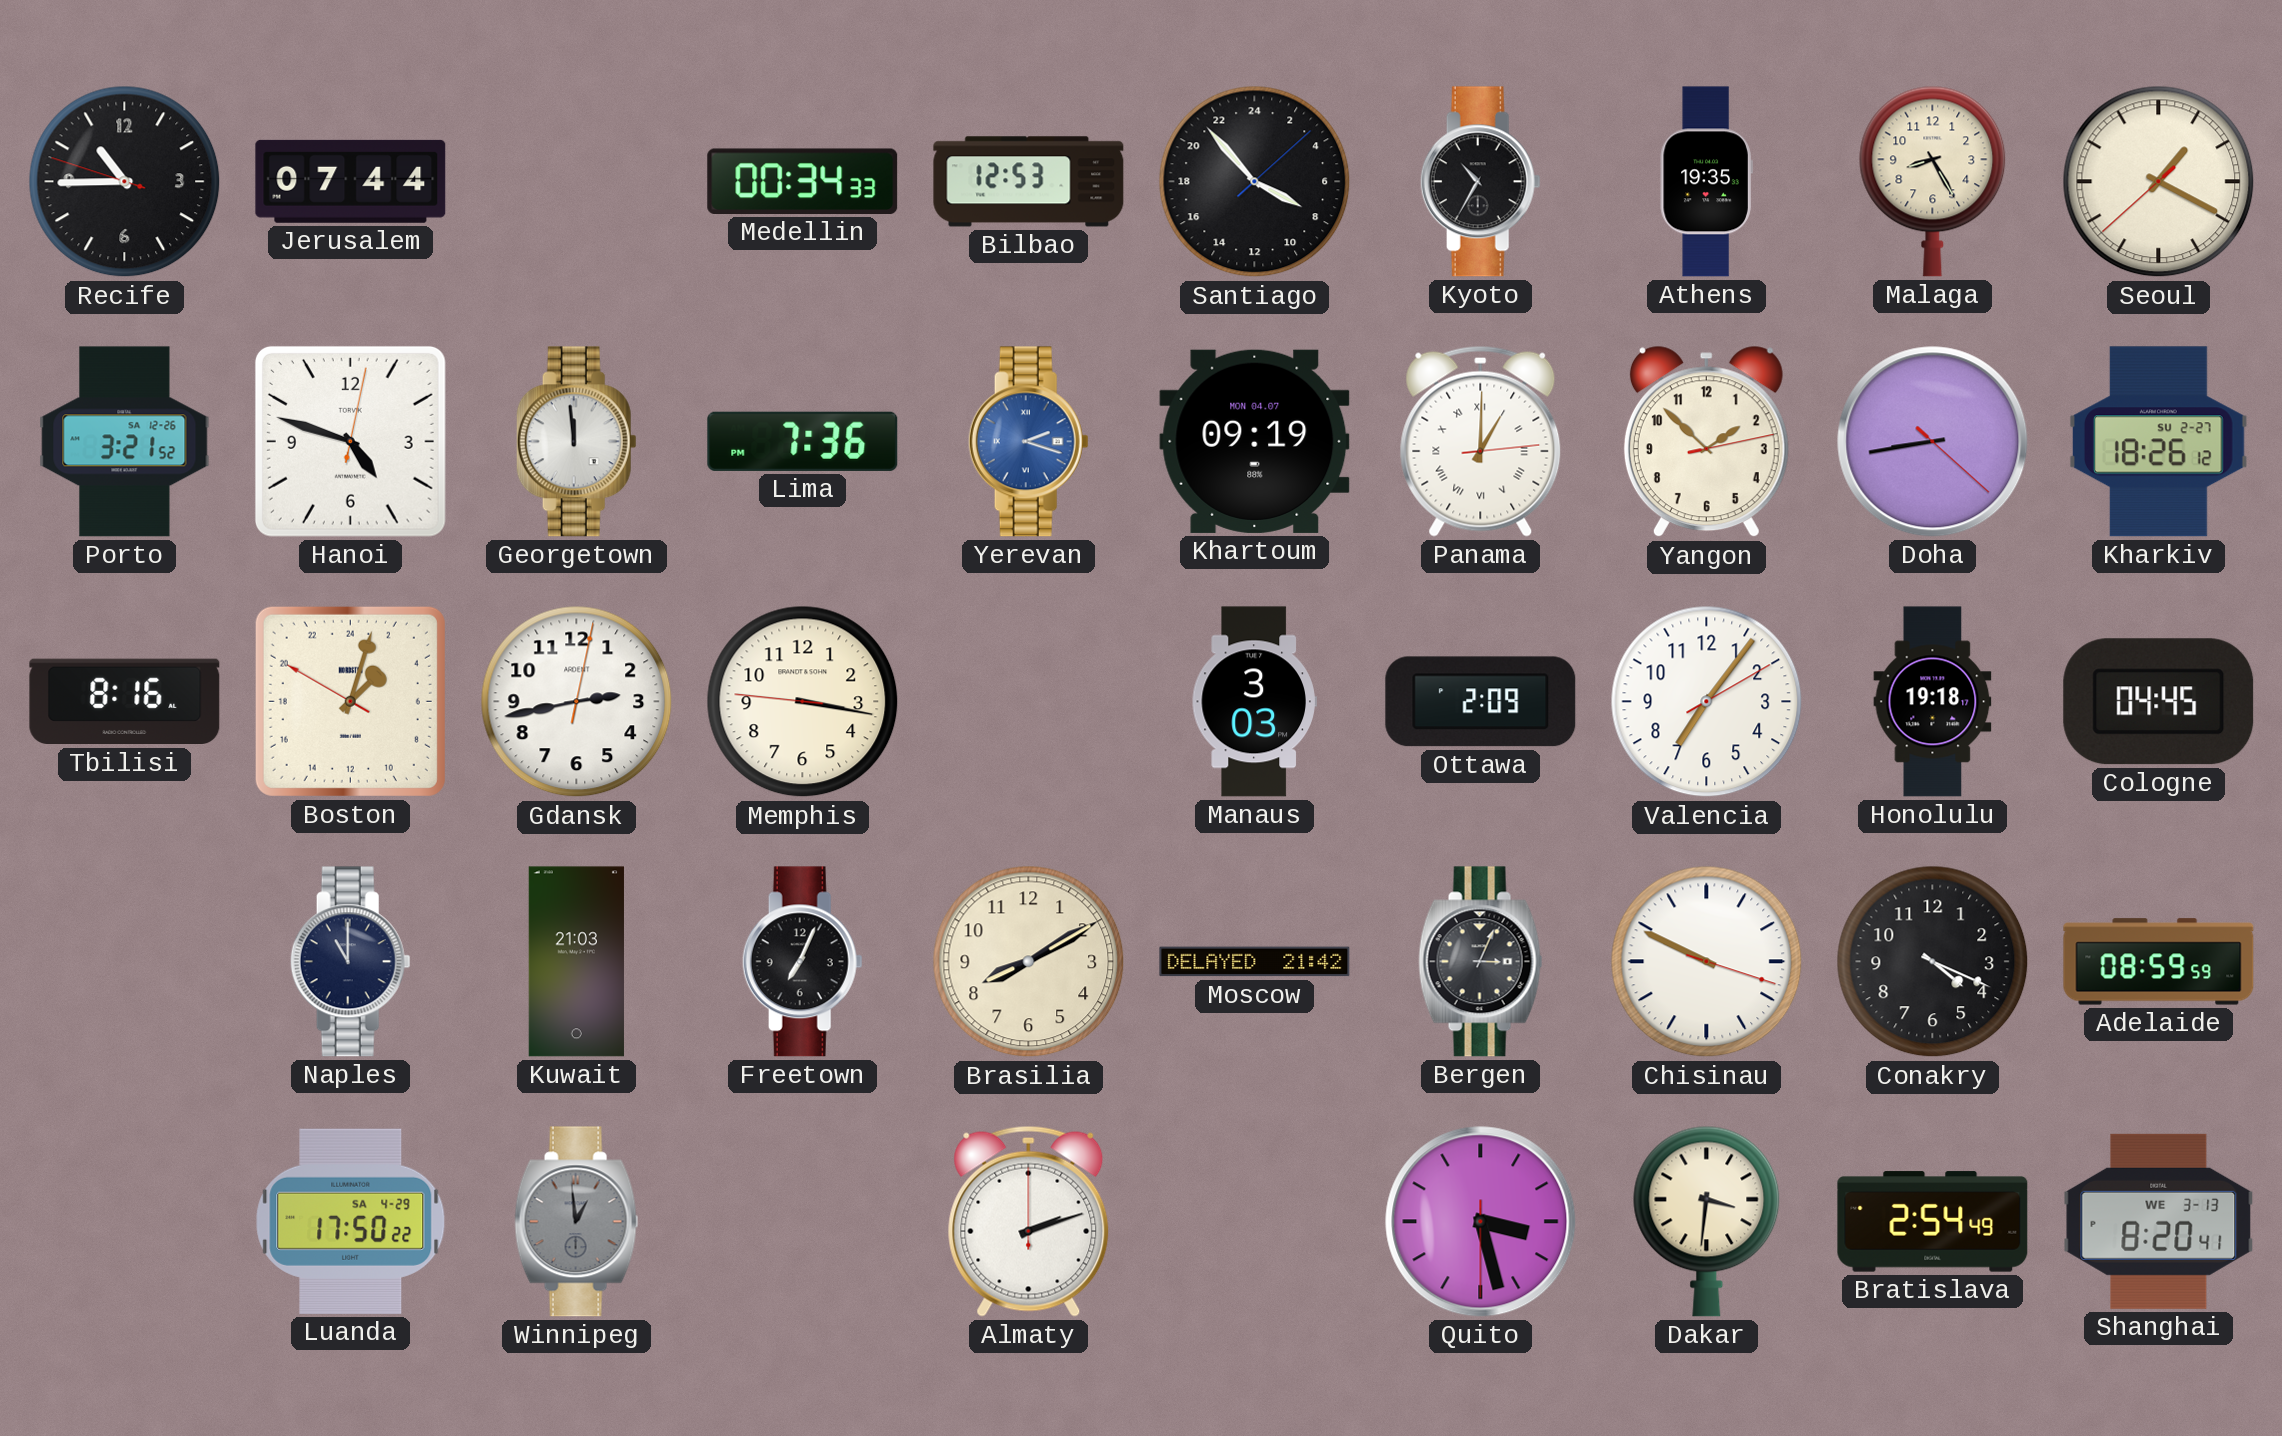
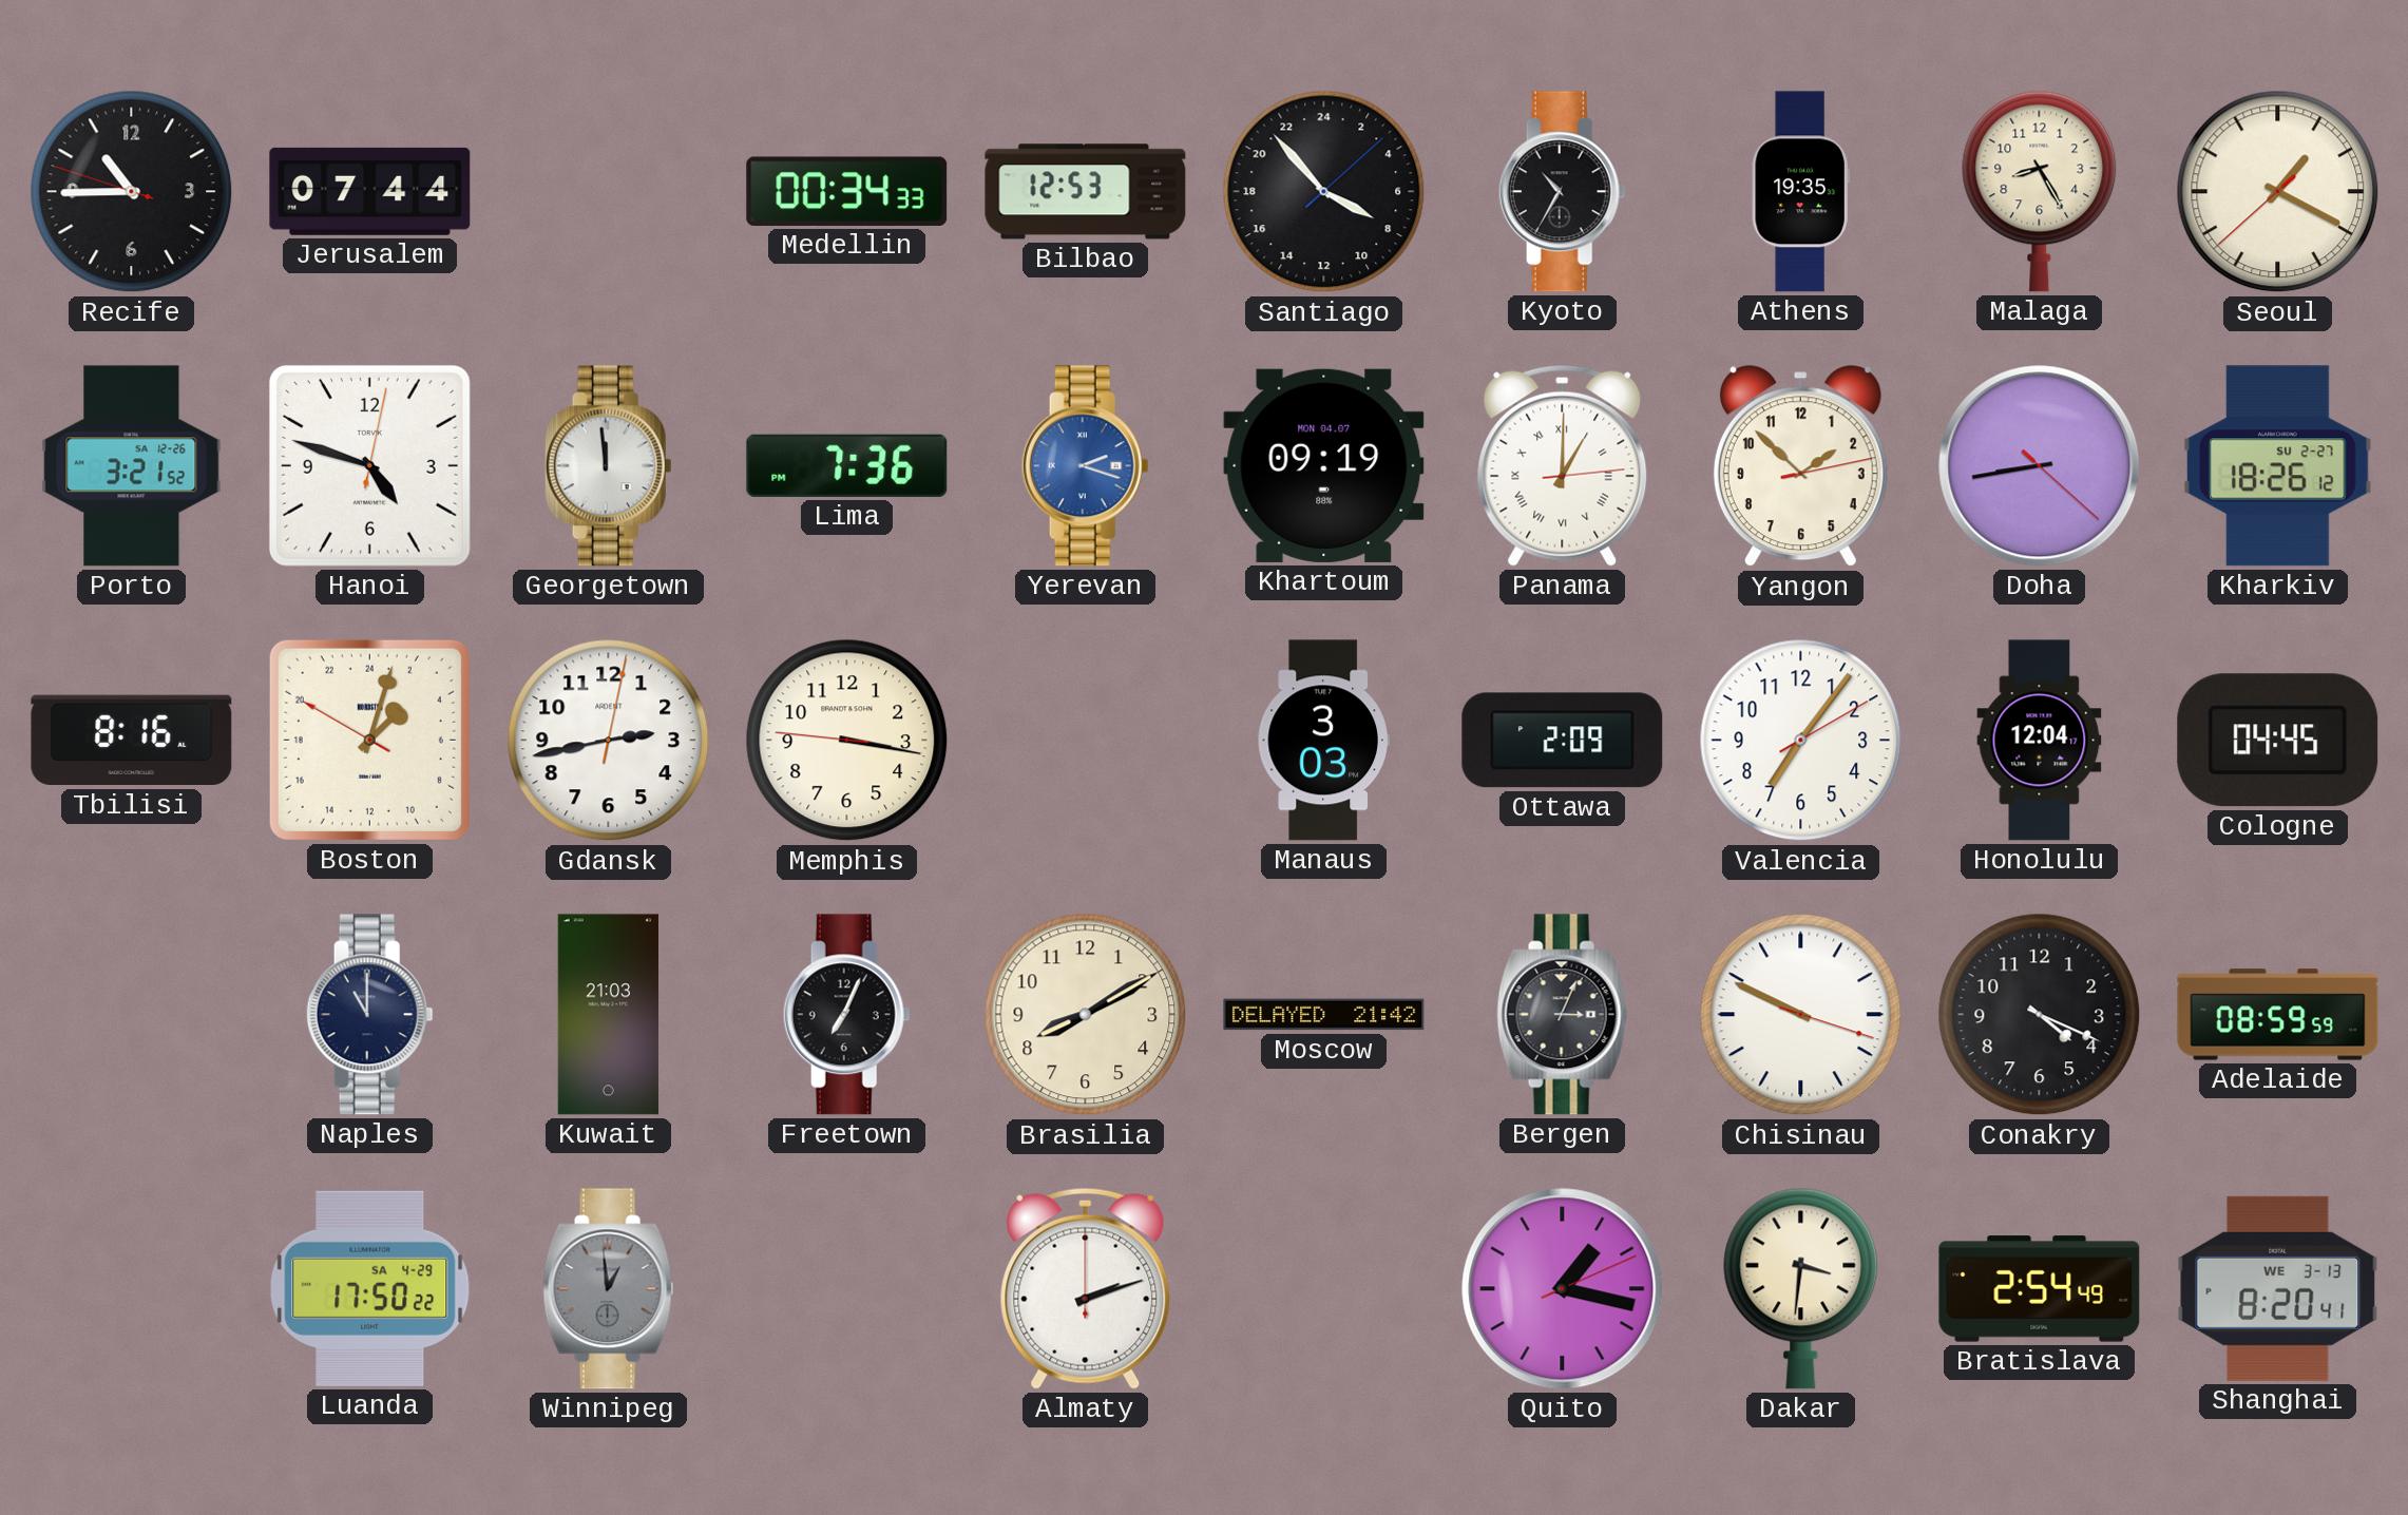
Honolulu: 19:18 -> 12:04
Quito: 3:27 -> 1:17
